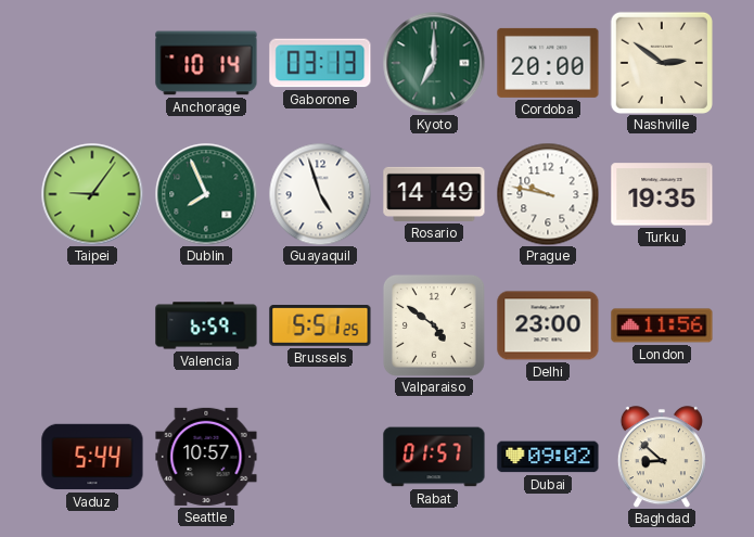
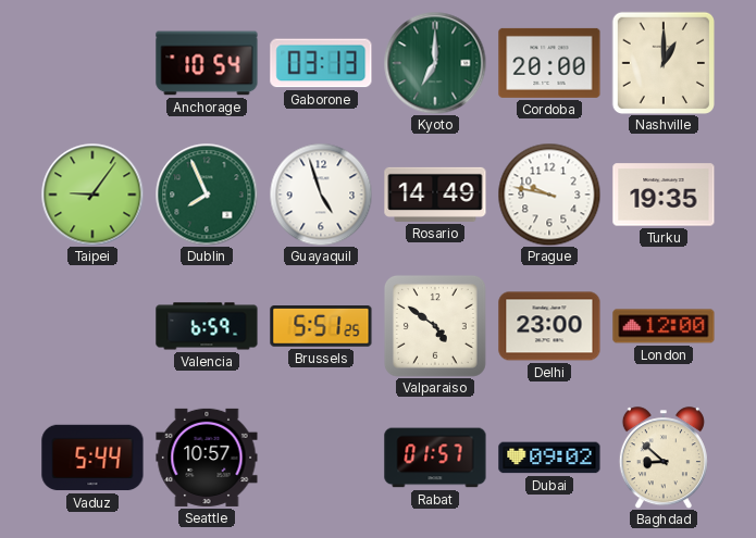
Anchorage: 10:14 -> 10:54
Nashville: 2:51 -> 1:00
London: 11:56 -> 12:00
